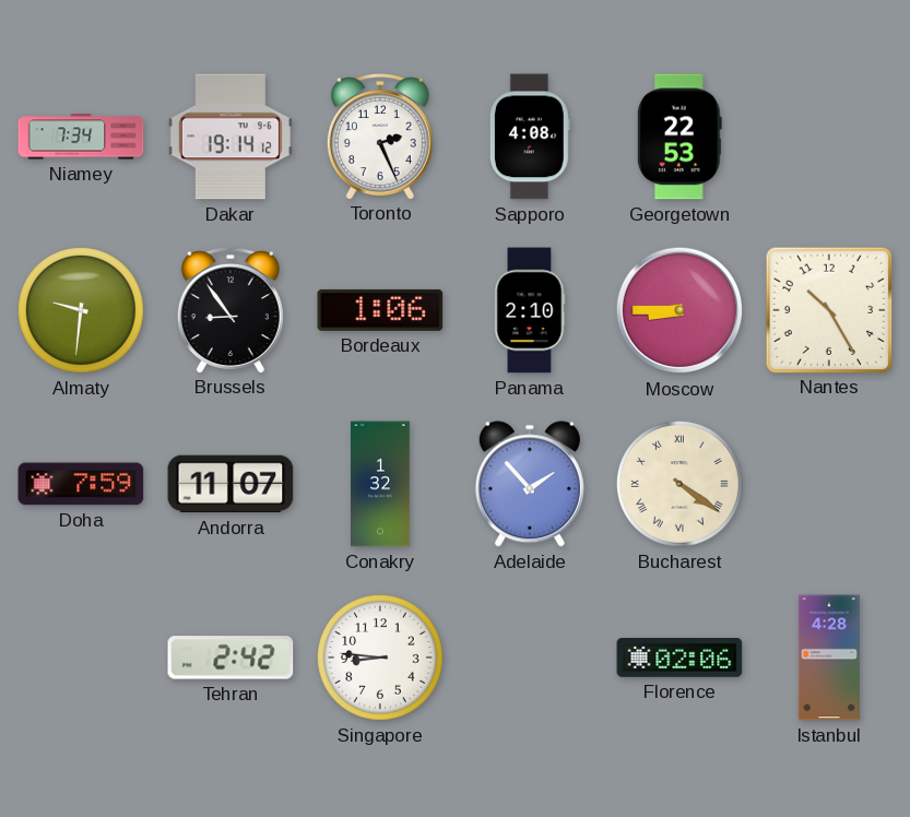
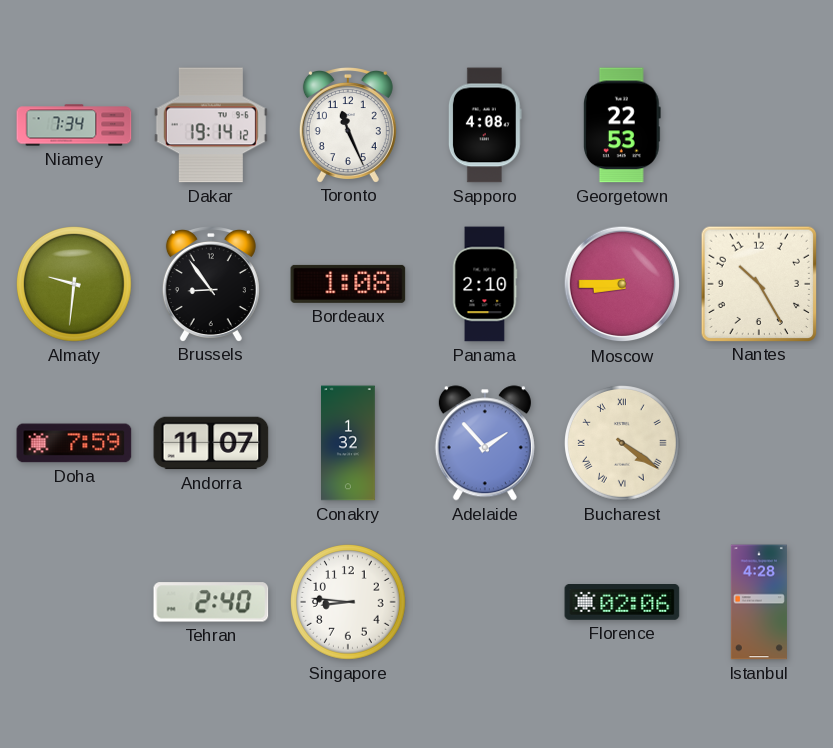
Toronto: 2:26 -> 11:26
Bordeaux: 1:06 -> 1:08
Tehran: 2:42 -> 2:40
